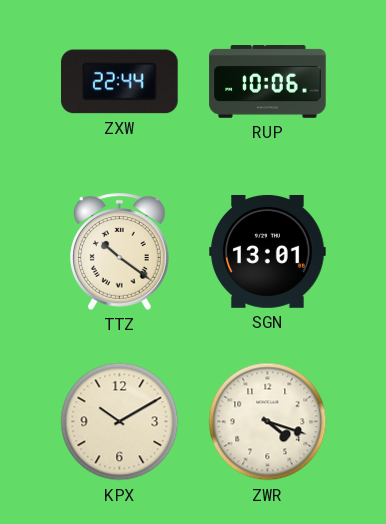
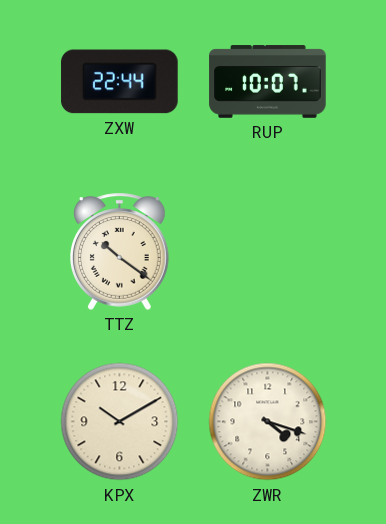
RUP: 10:06 -> 10:07
SGN: 13:01 -> none
